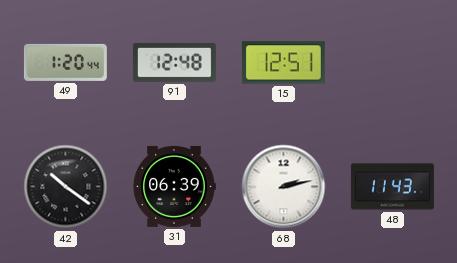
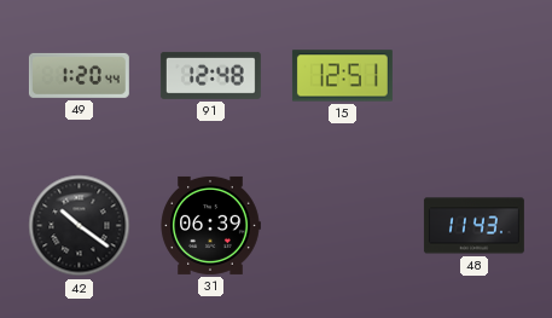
68: 2:13 -> none
